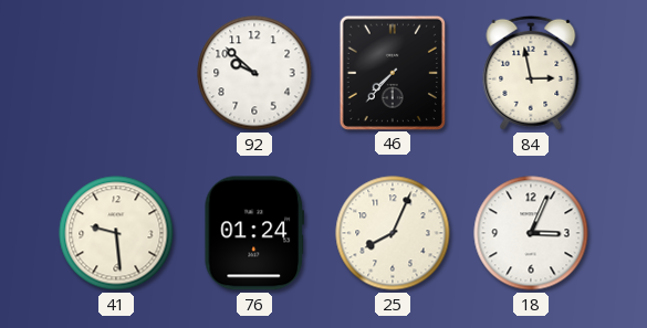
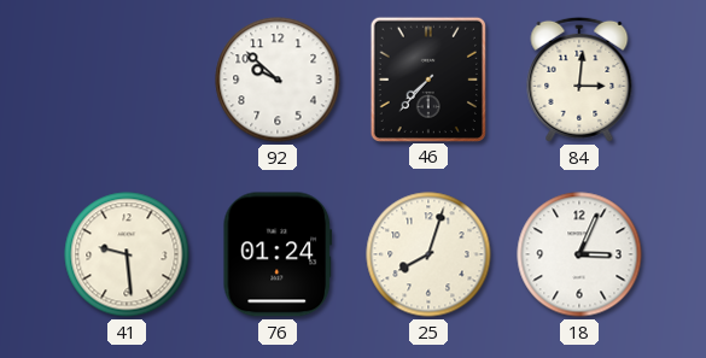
84: 2:58 -> 3:01
25: 8:04 -> 8:03
